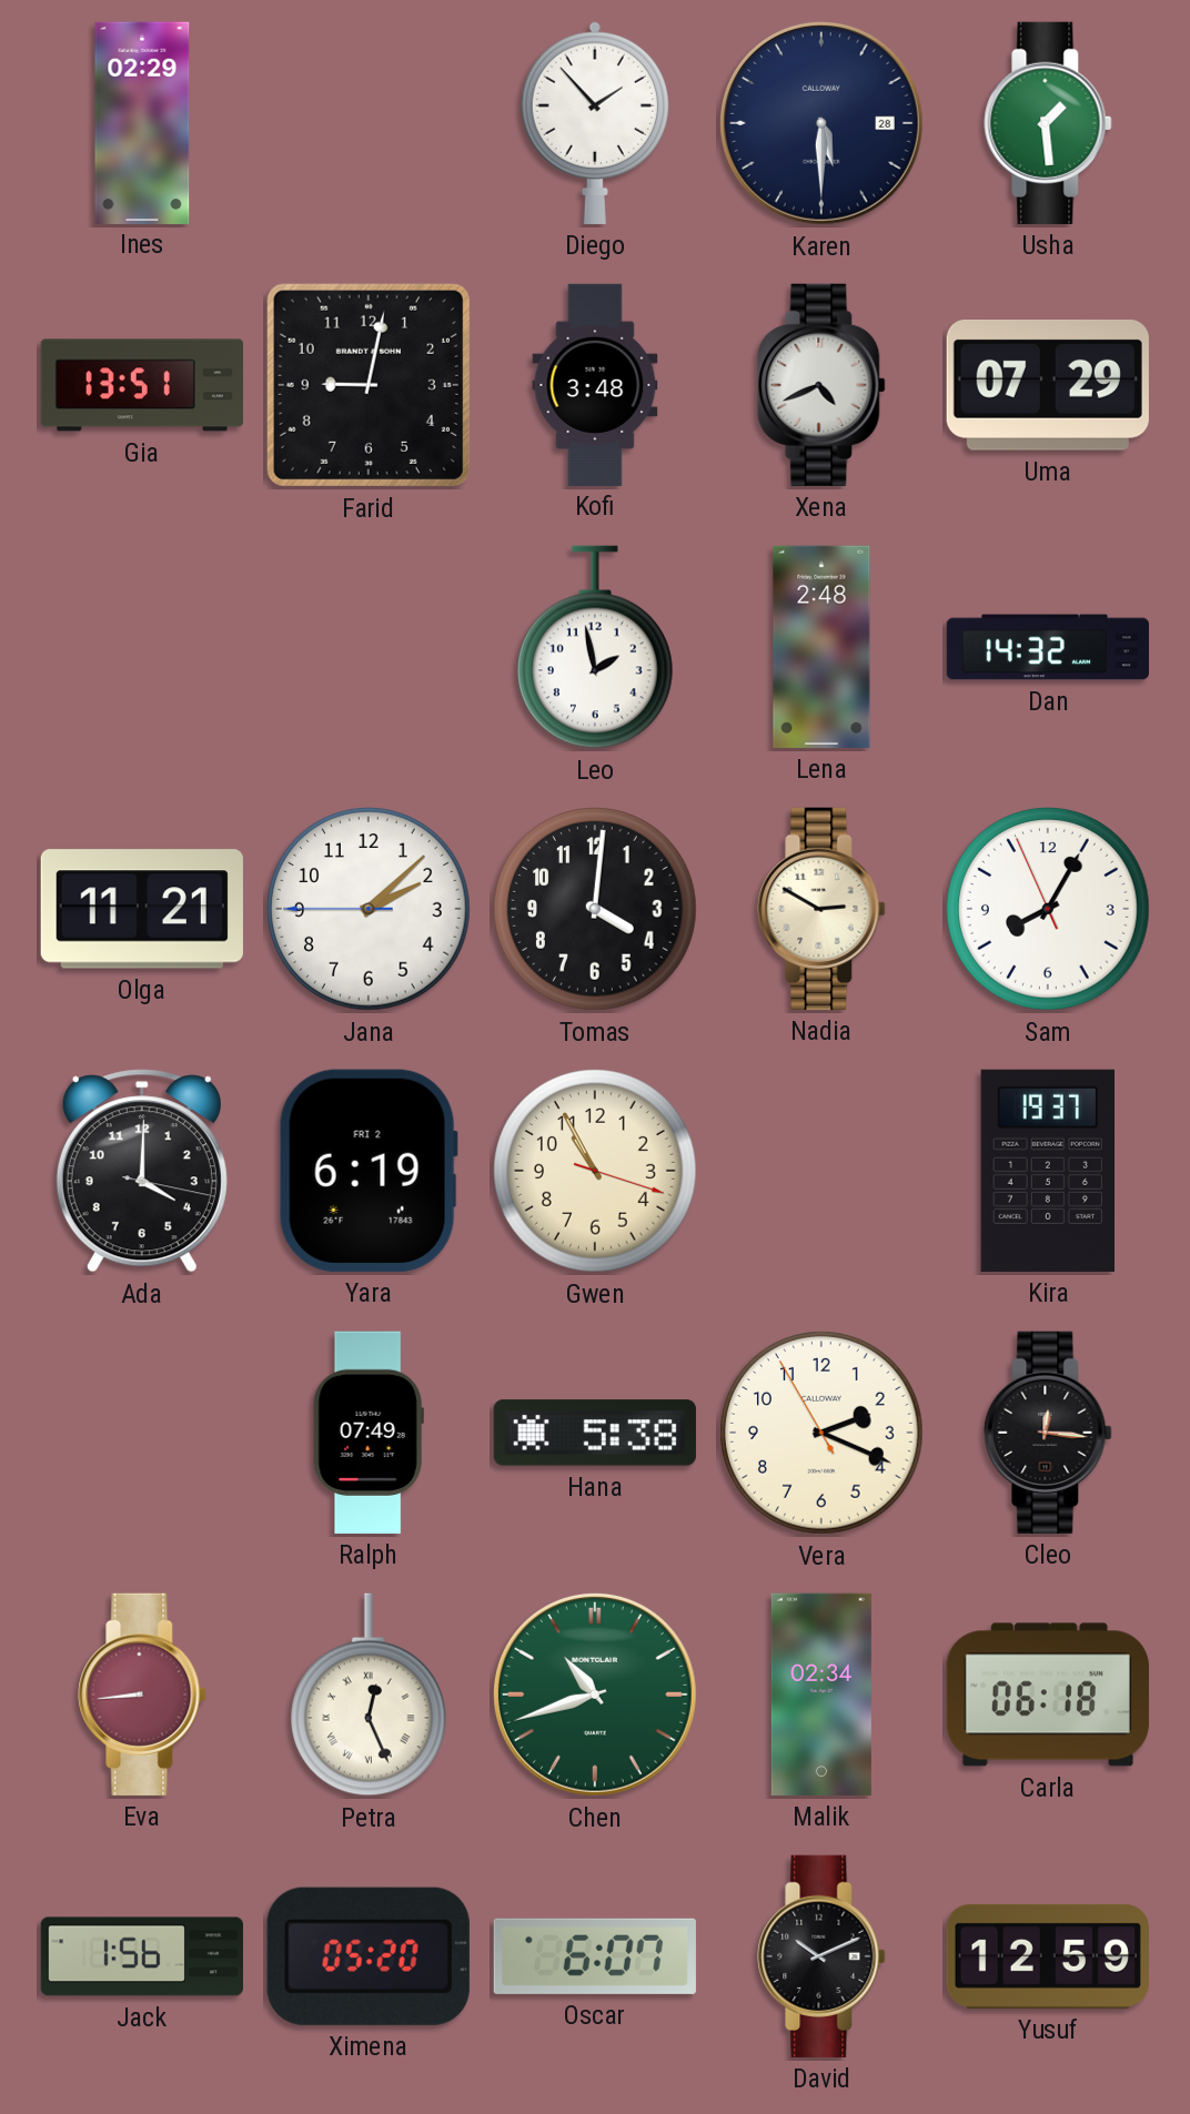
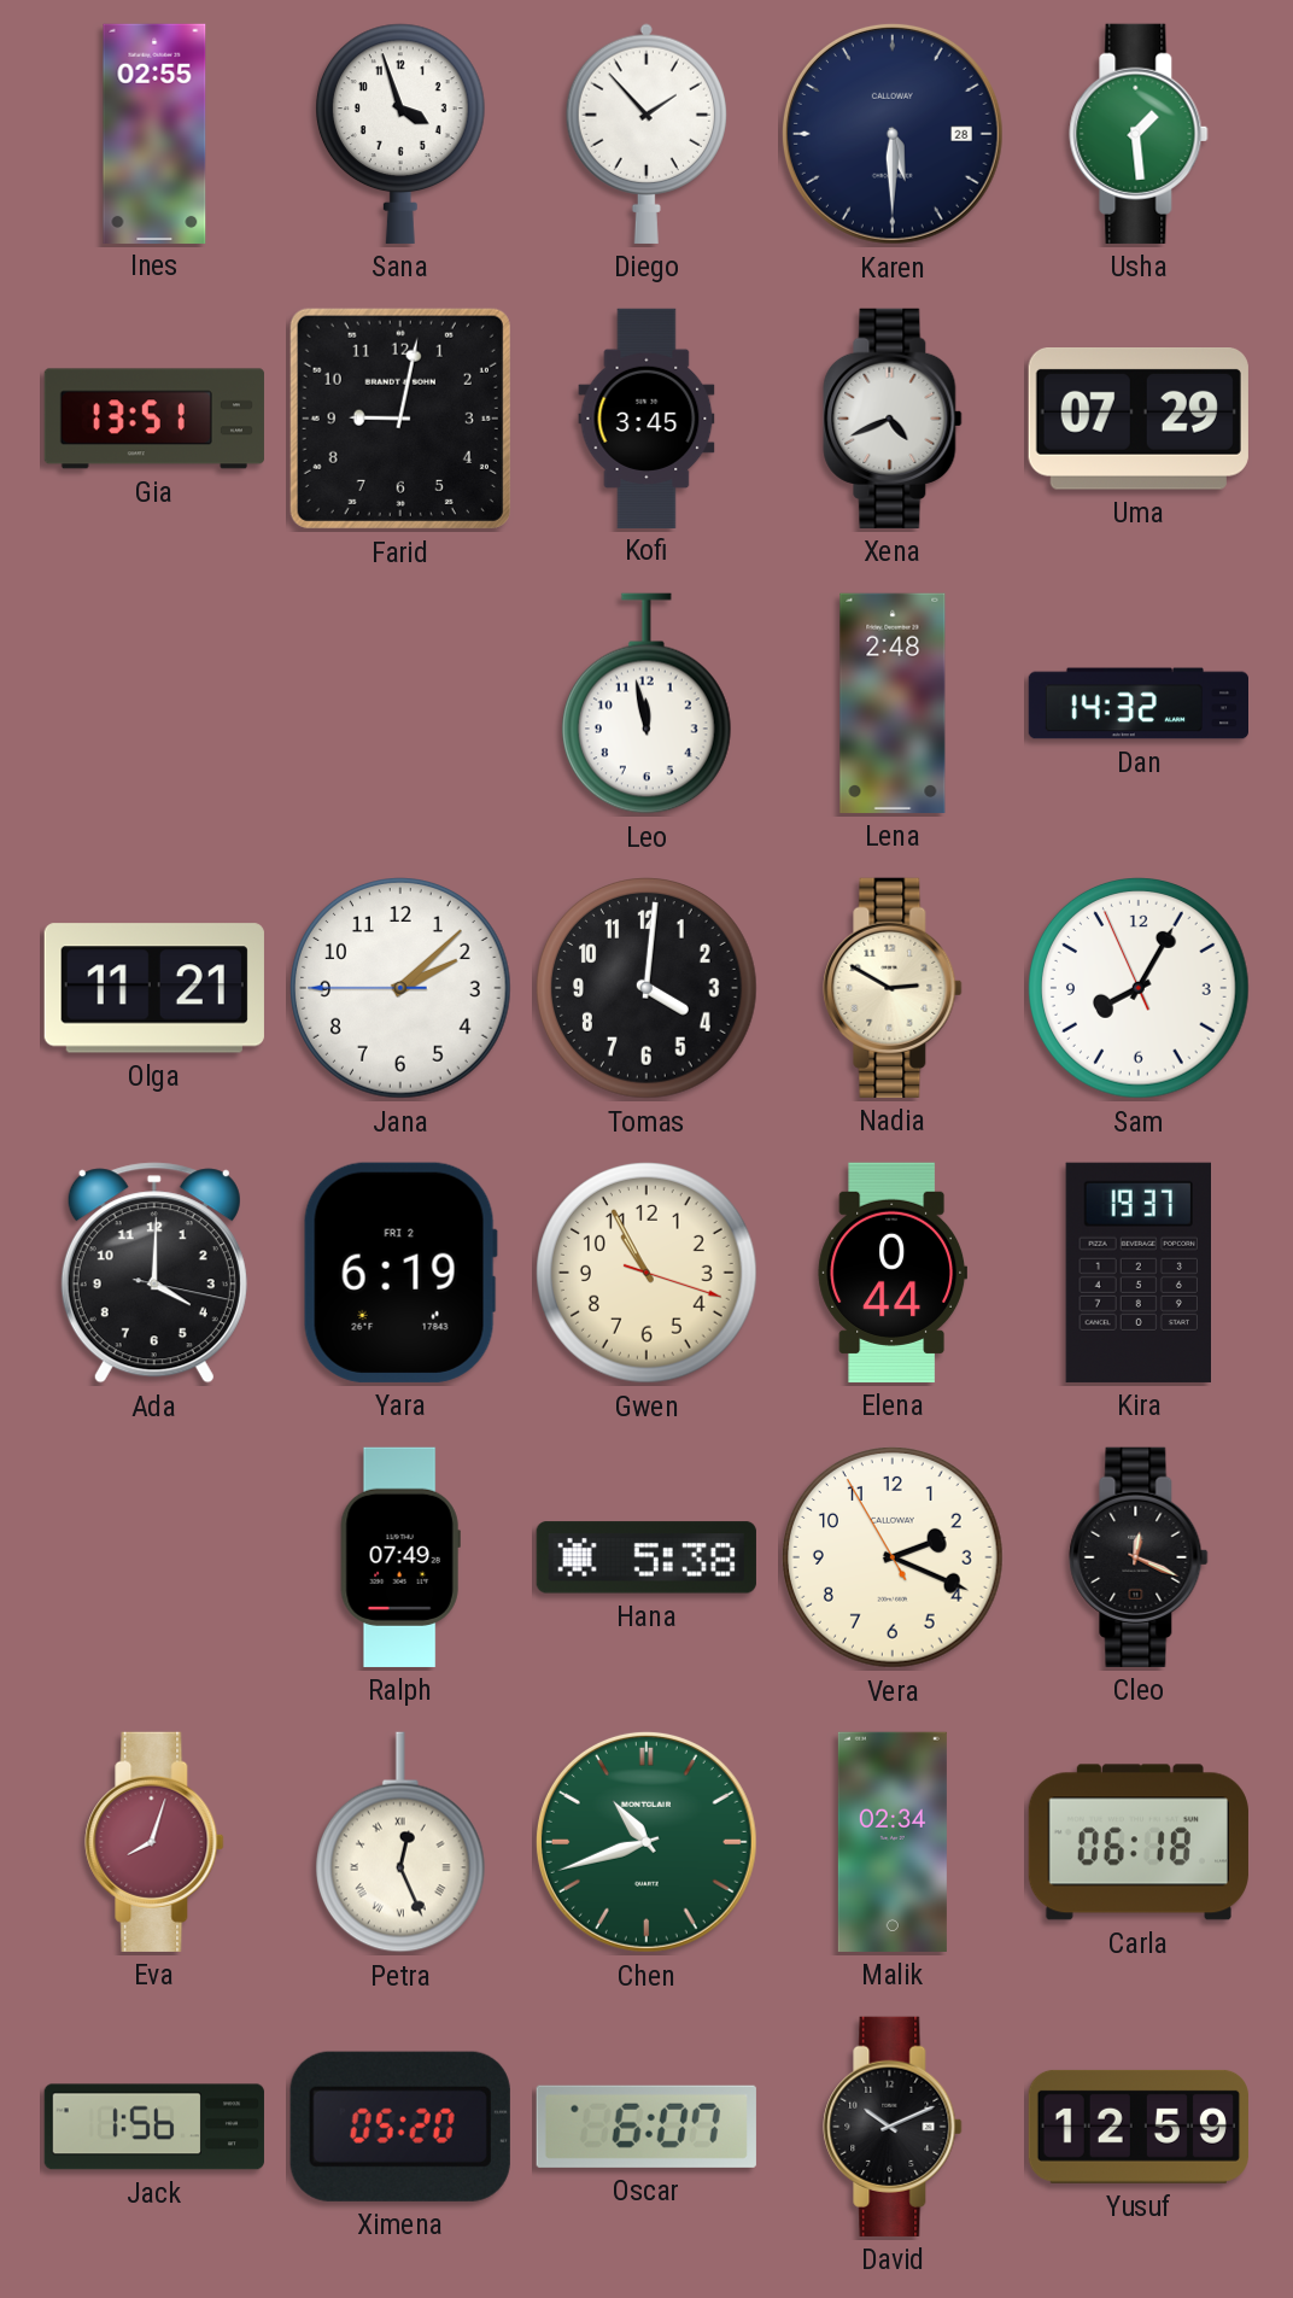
Ines: 02:29 -> 02:55
Sana: none -> 3:57
Kofi: 3:48 -> 3:45
Leo: 1:58 -> 11:58
Elena: none -> 0:44
Cleo: 12:16 -> 12:19
Eva: 8:44 -> 8:03
